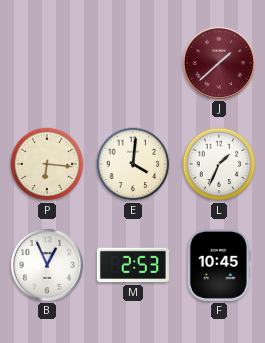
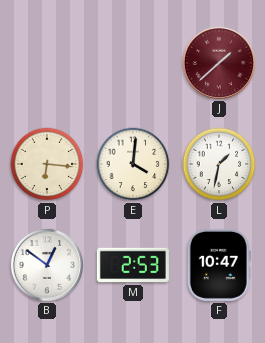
L: 1:34 -> 1:32
B: 12:56 -> 12:51
F: 10:45 -> 10:47
